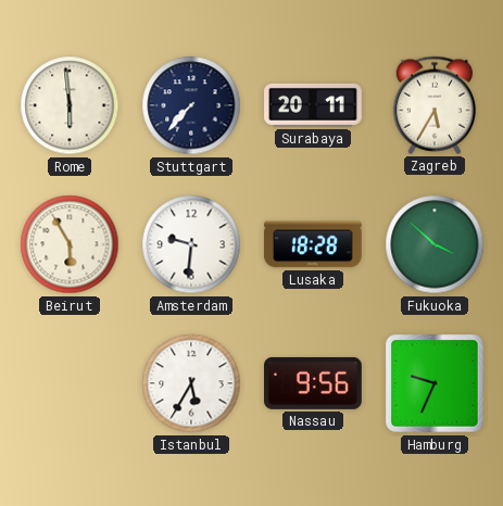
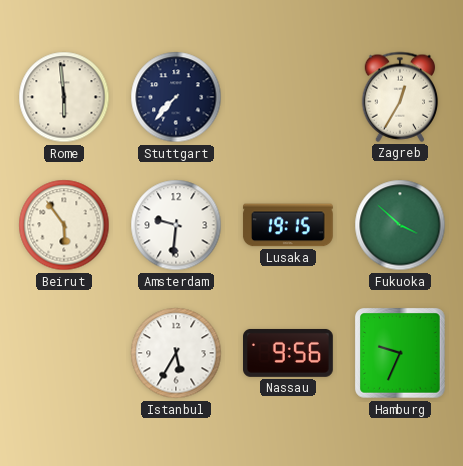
Surabaya: 20:11 -> none
Zagreb: 5:35 -> 12:35
Beirut: 5:55 -> 5:54
Lusaka: 18:28 -> 19:15
